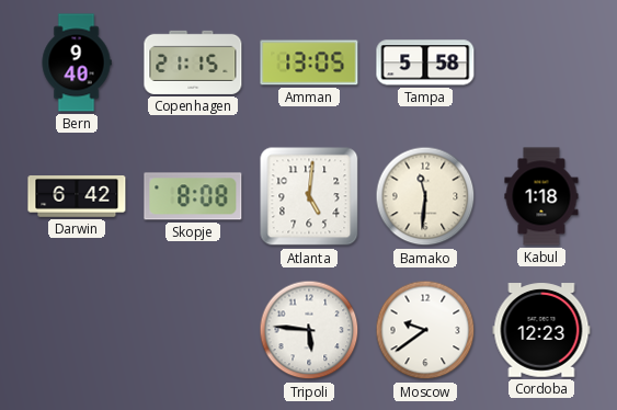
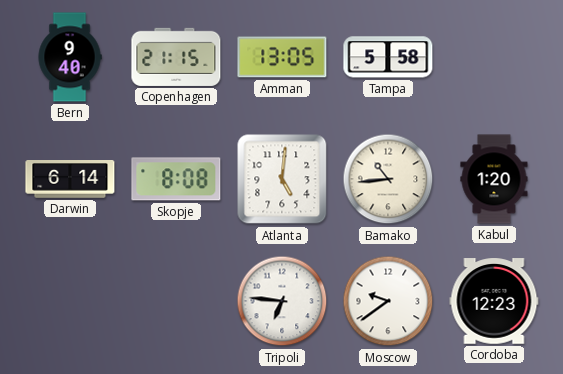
Darwin: 6:42 -> 6:14
Bamako: 11:31 -> 10:44
Kabul: 1:18 -> 1:20
Tripoli: 5:46 -> 6:46
